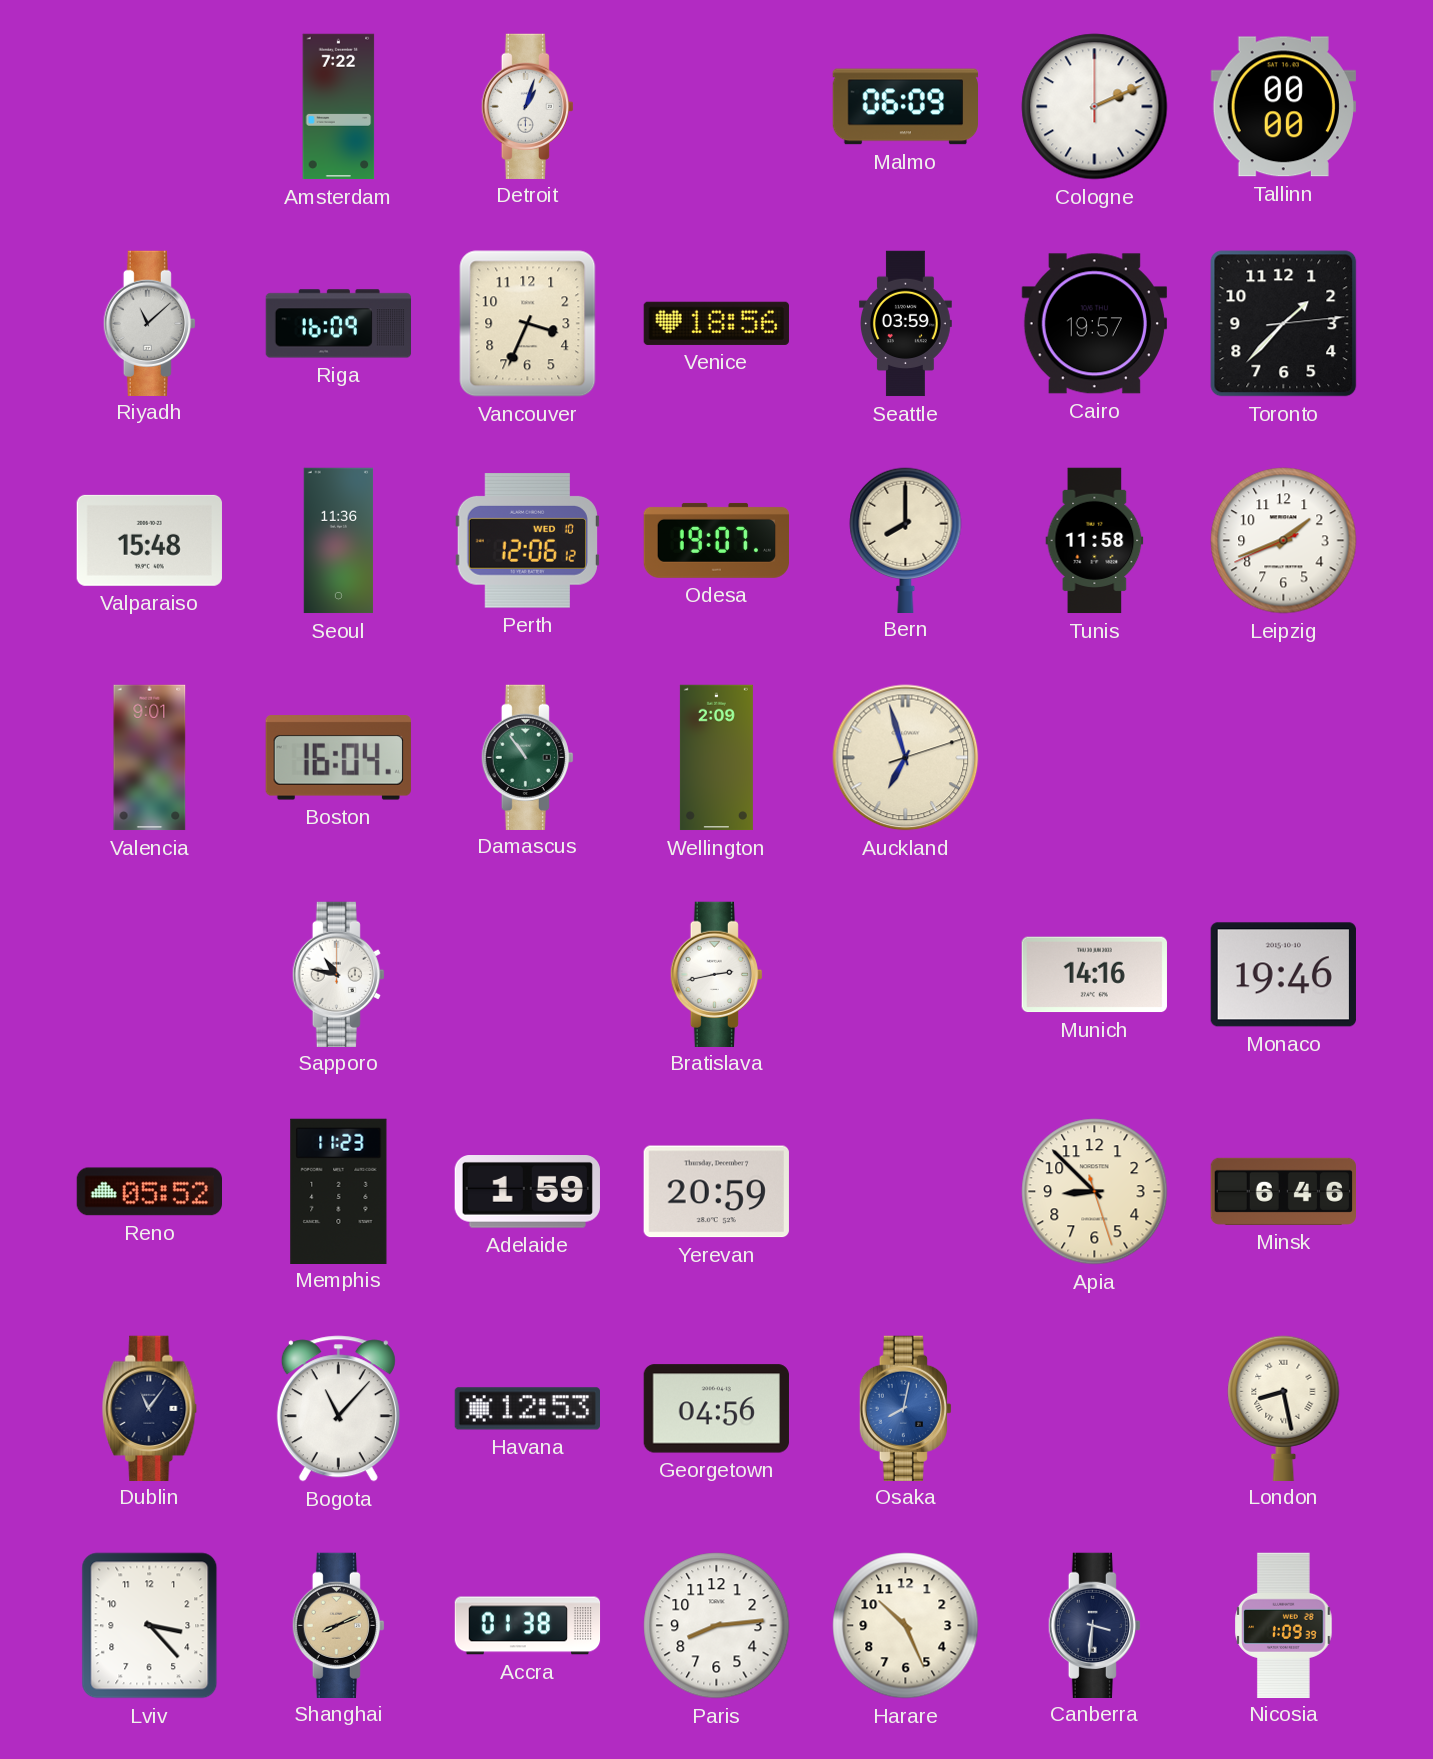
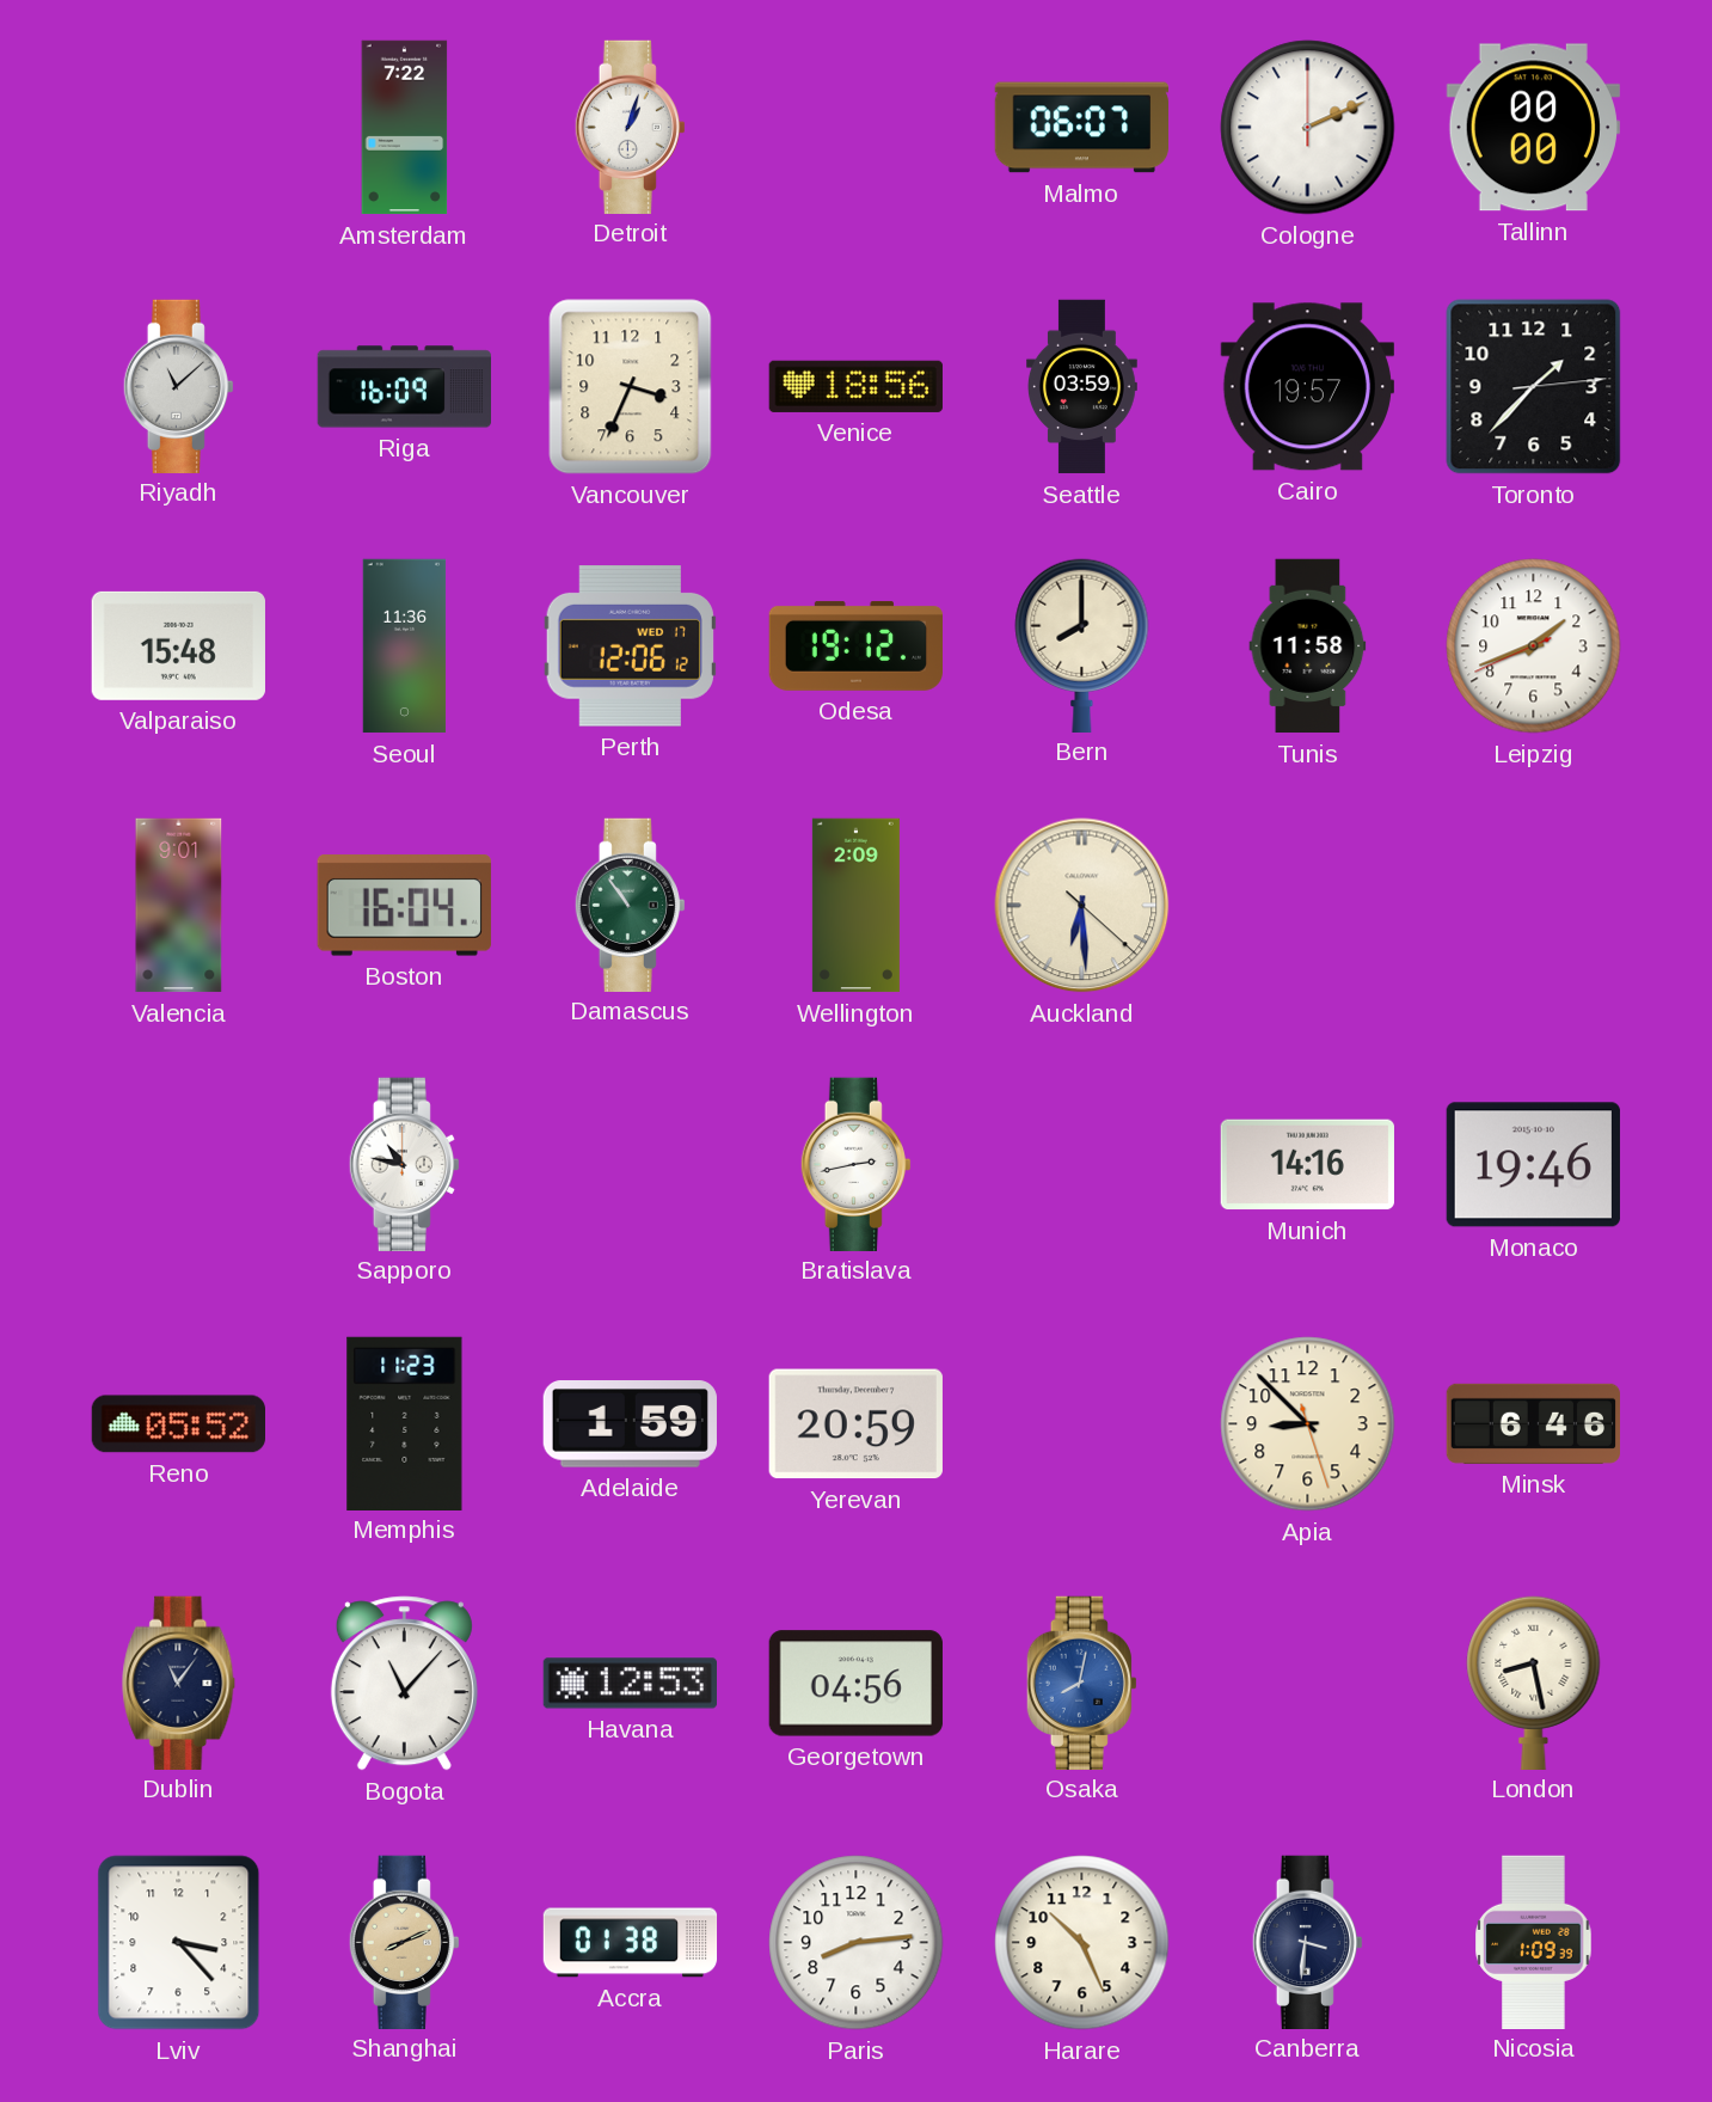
Malmo: 06:09 -> 06:07
Perth date: WED 10 -> WED 17
Odesa: 19:07 -> 19:12
Auckland: 6:57 -> 6:29
